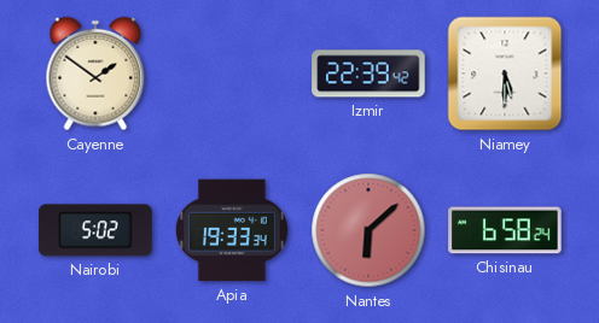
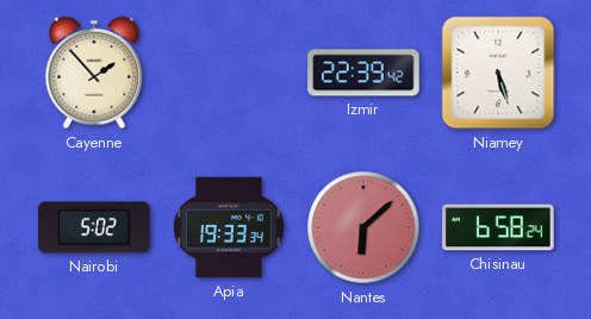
Cayenne: 1:51 -> 1:53
Niamey: 5:30 -> 5:27
